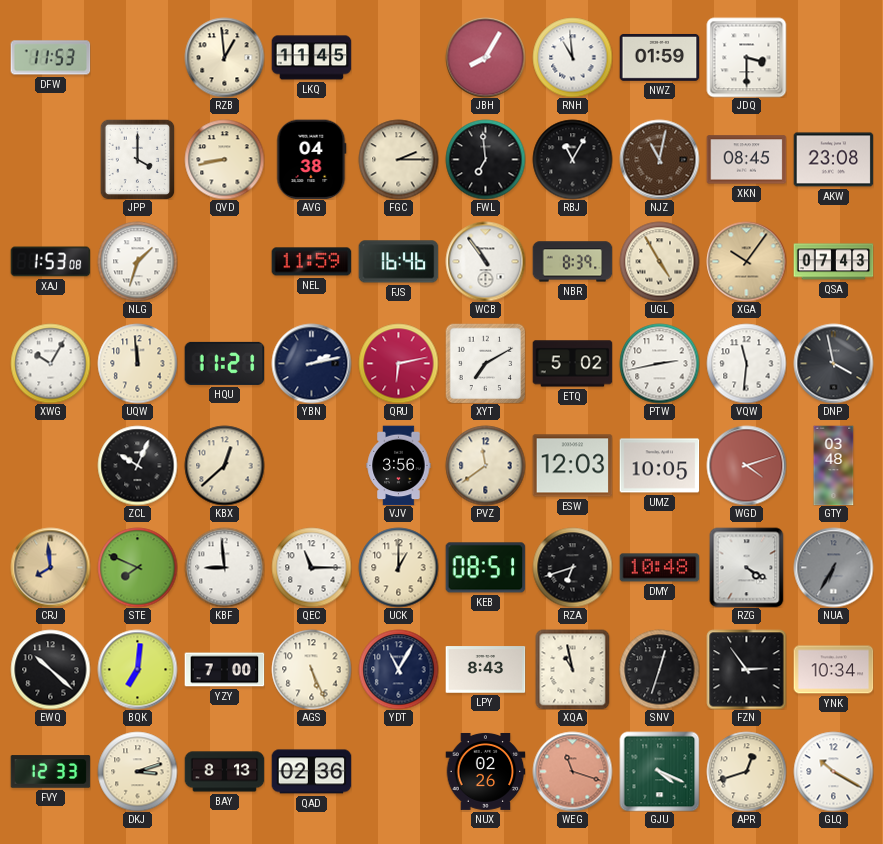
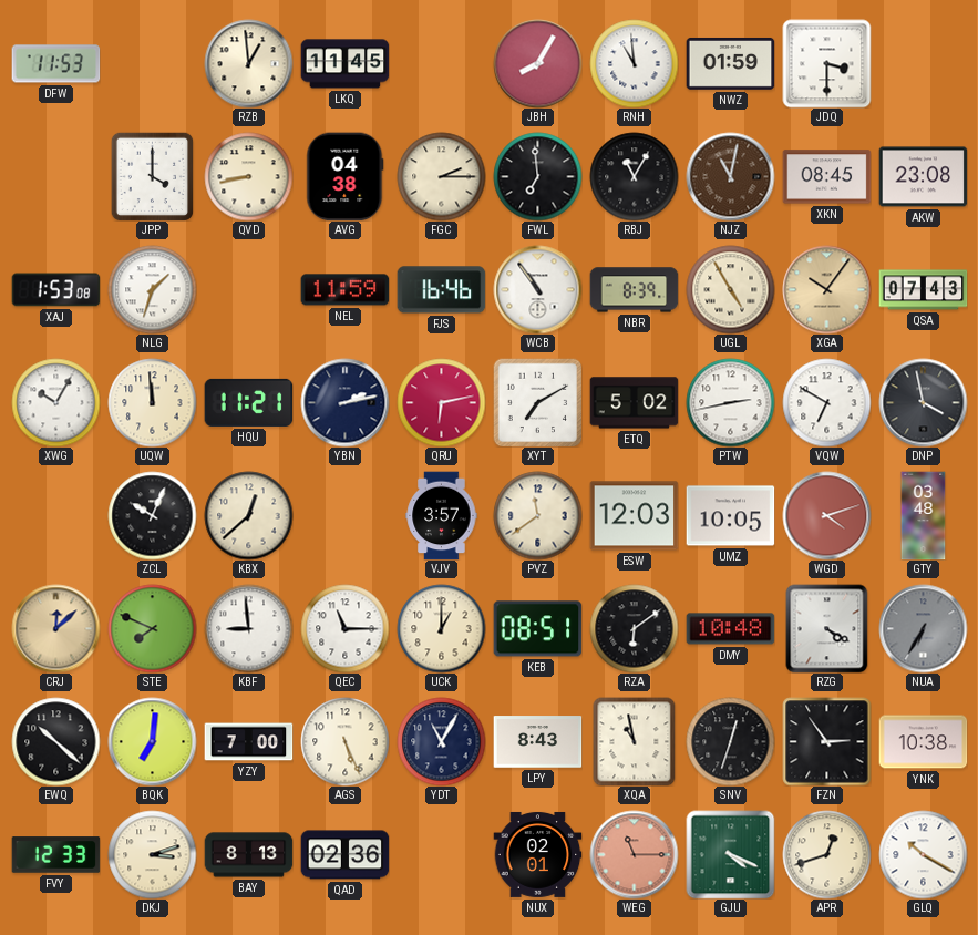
VQW: 11:31 -> 6:50
VJV: 3:56 -> 3:57
CRJ: 7:59 -> 12:08
RZA: 6:42 -> 6:09
YNK: 10:34 -> 10:38
NUX: 02:26 -> 02:01
WEG: 11:18 -> 11:15
